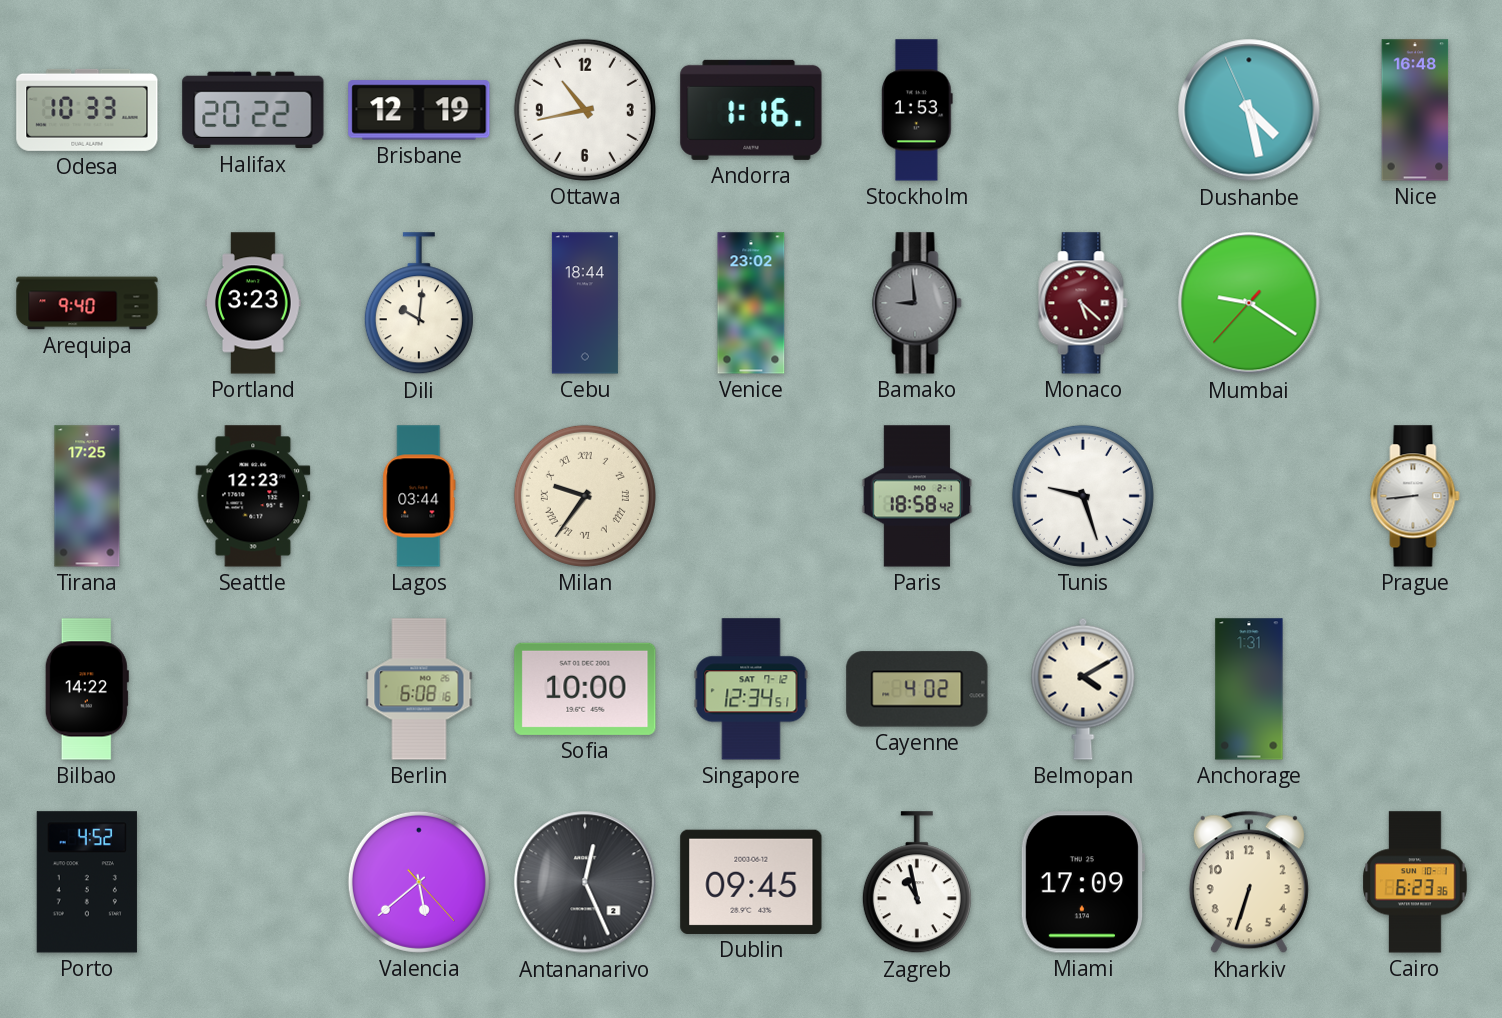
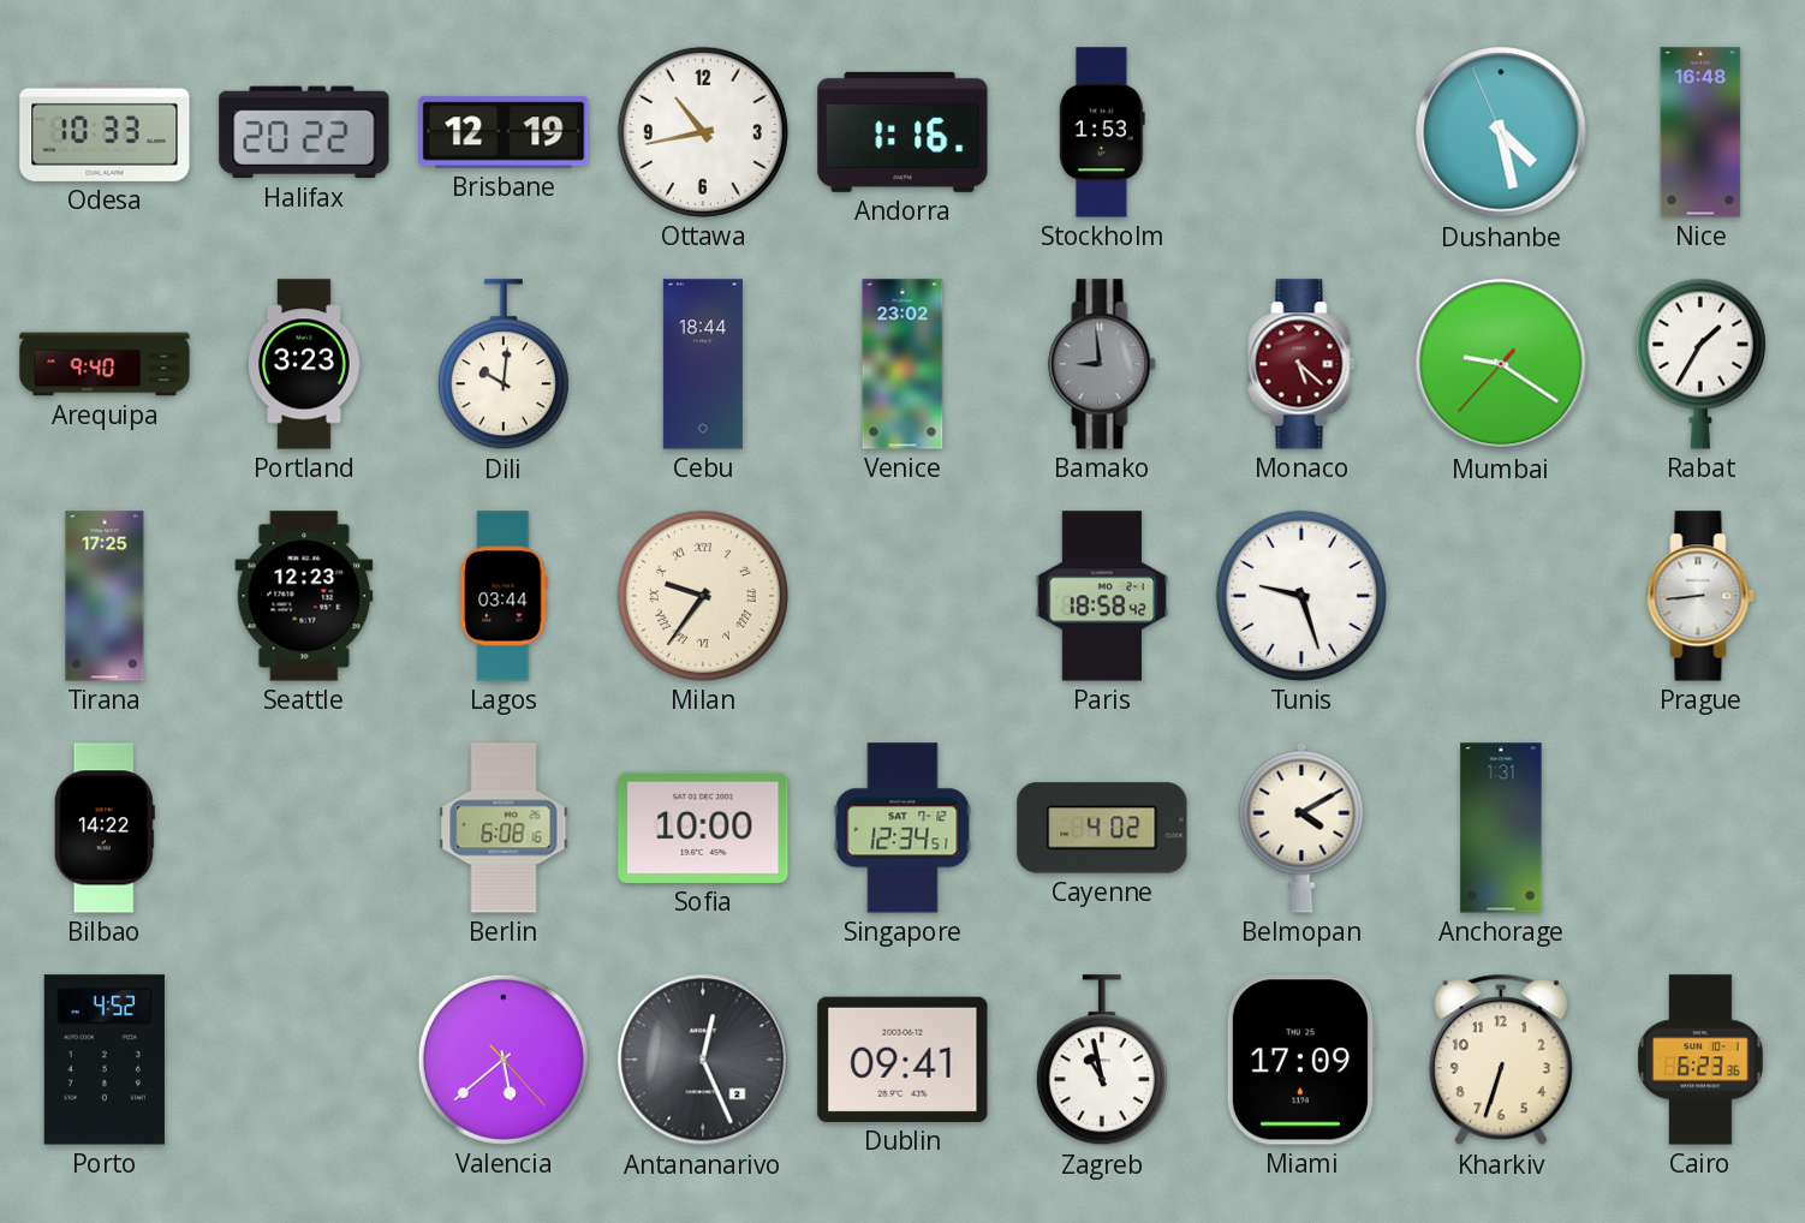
Rabat: none -> 1:35
Dublin: 09:45 -> 09:41
